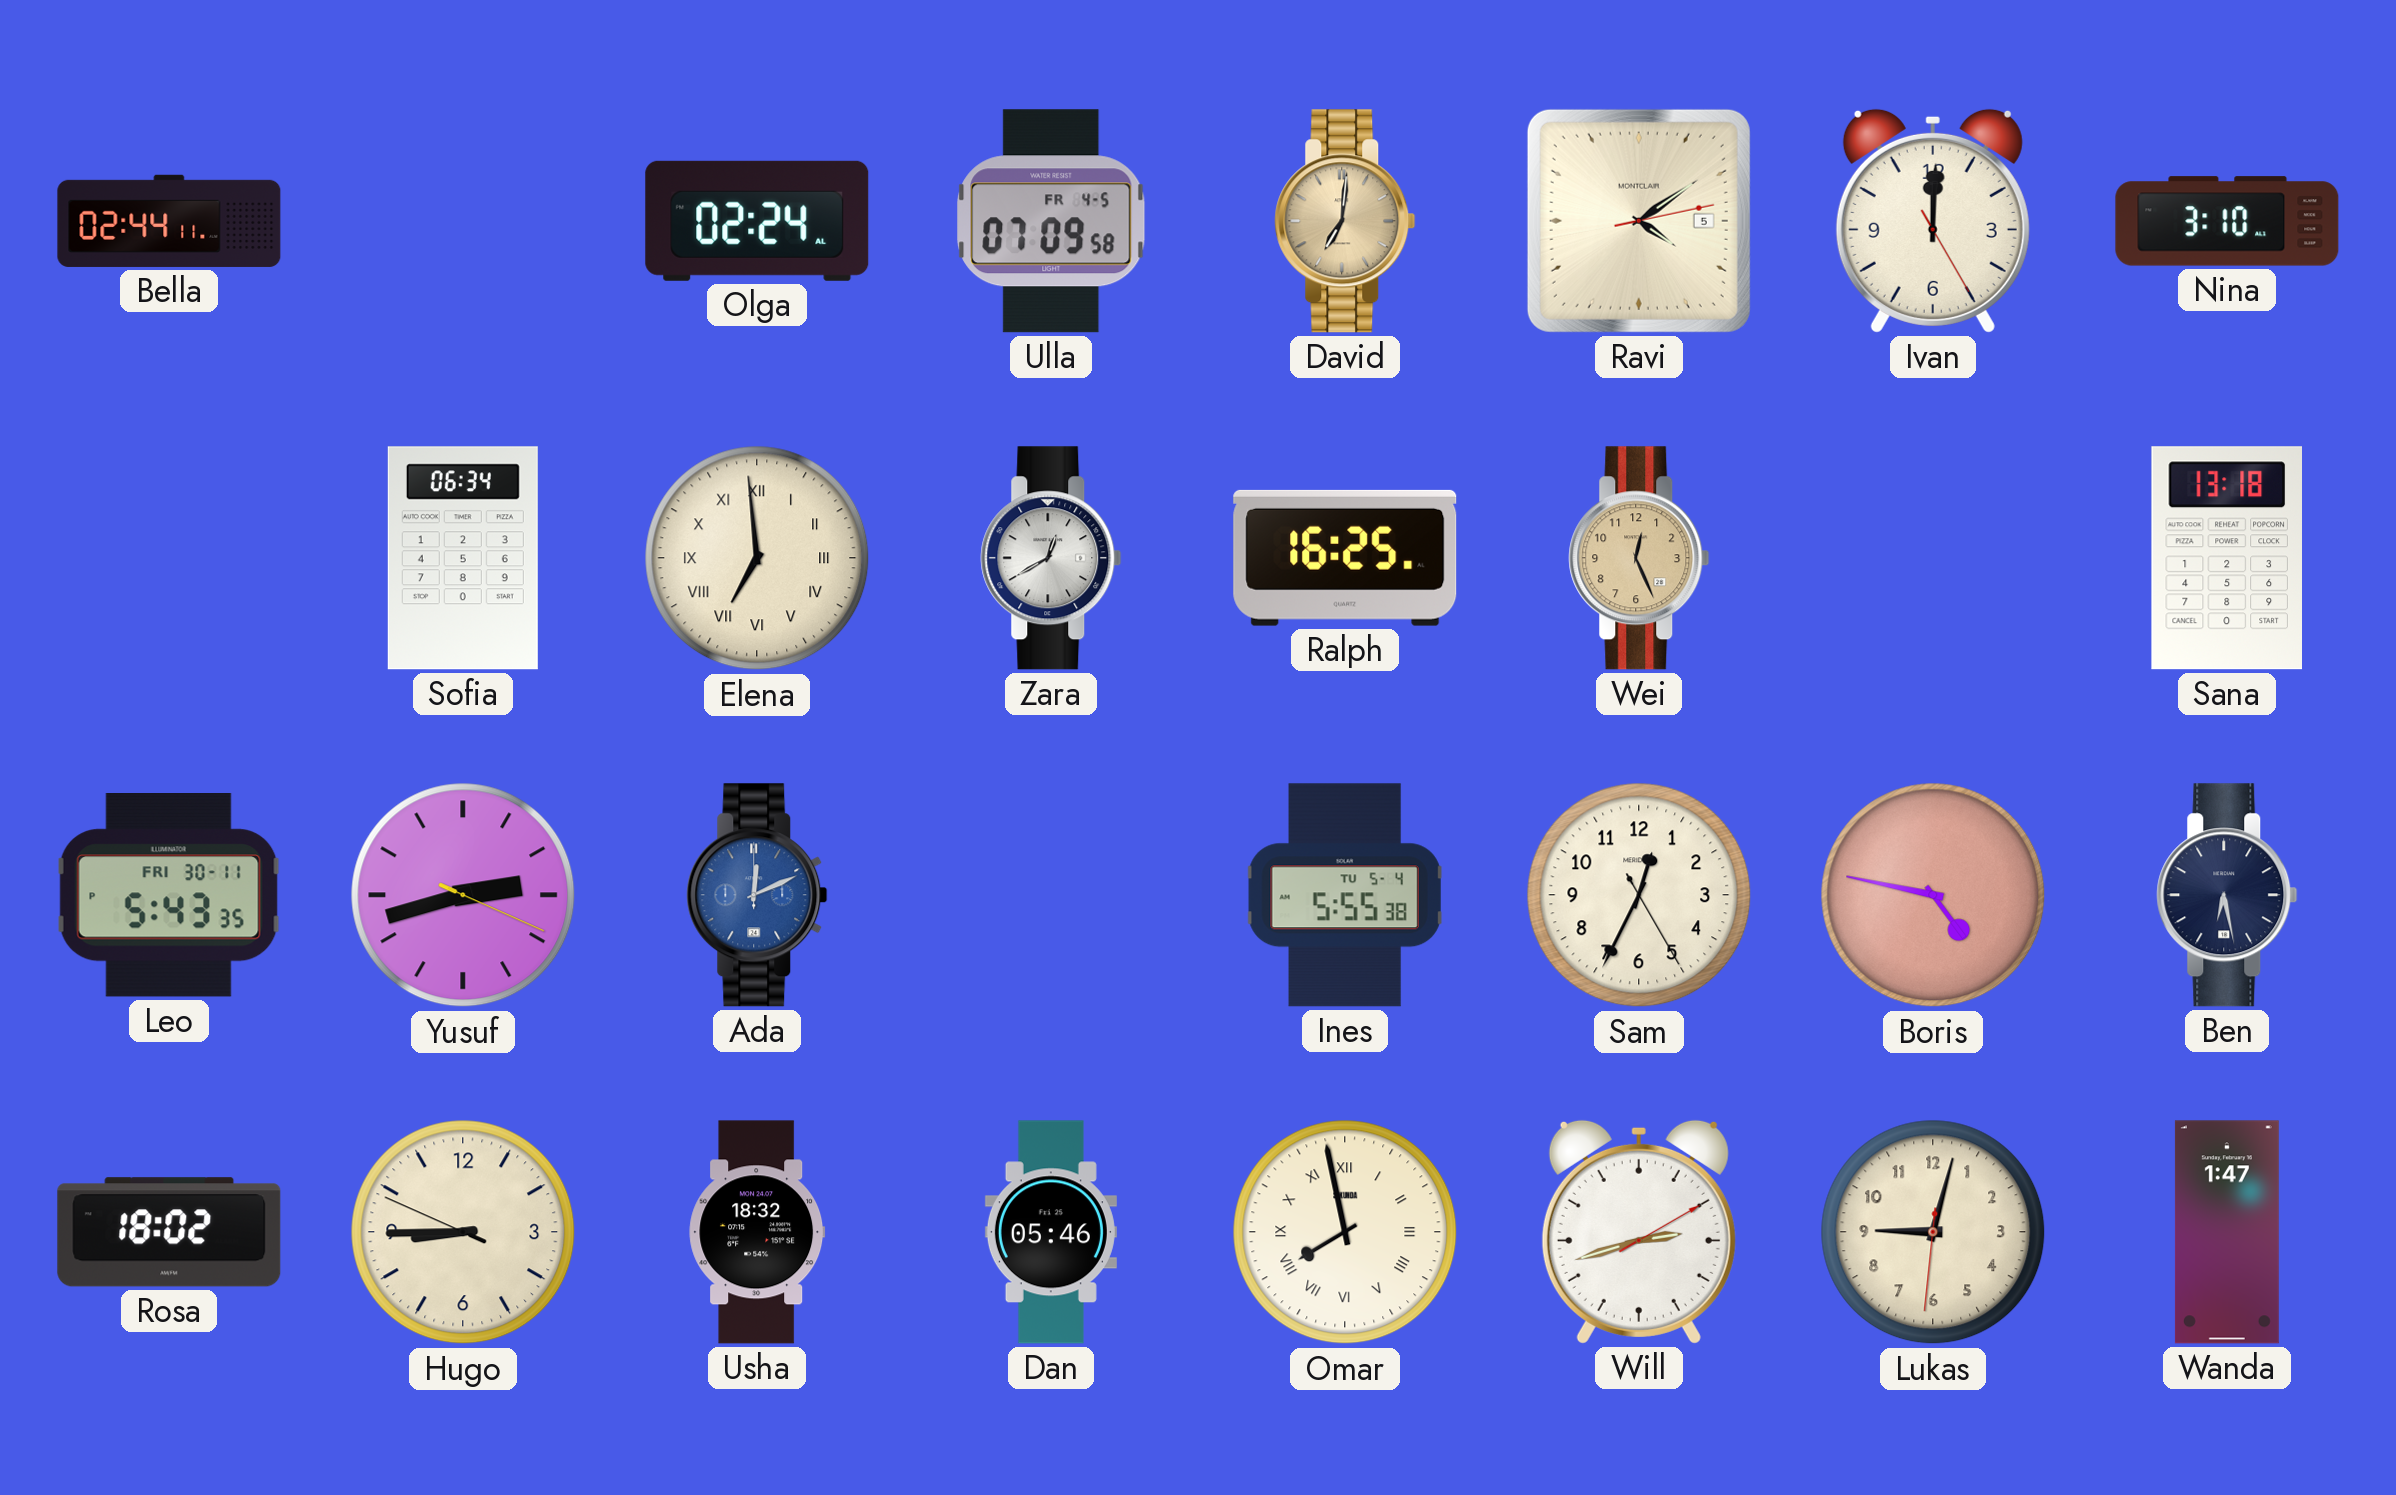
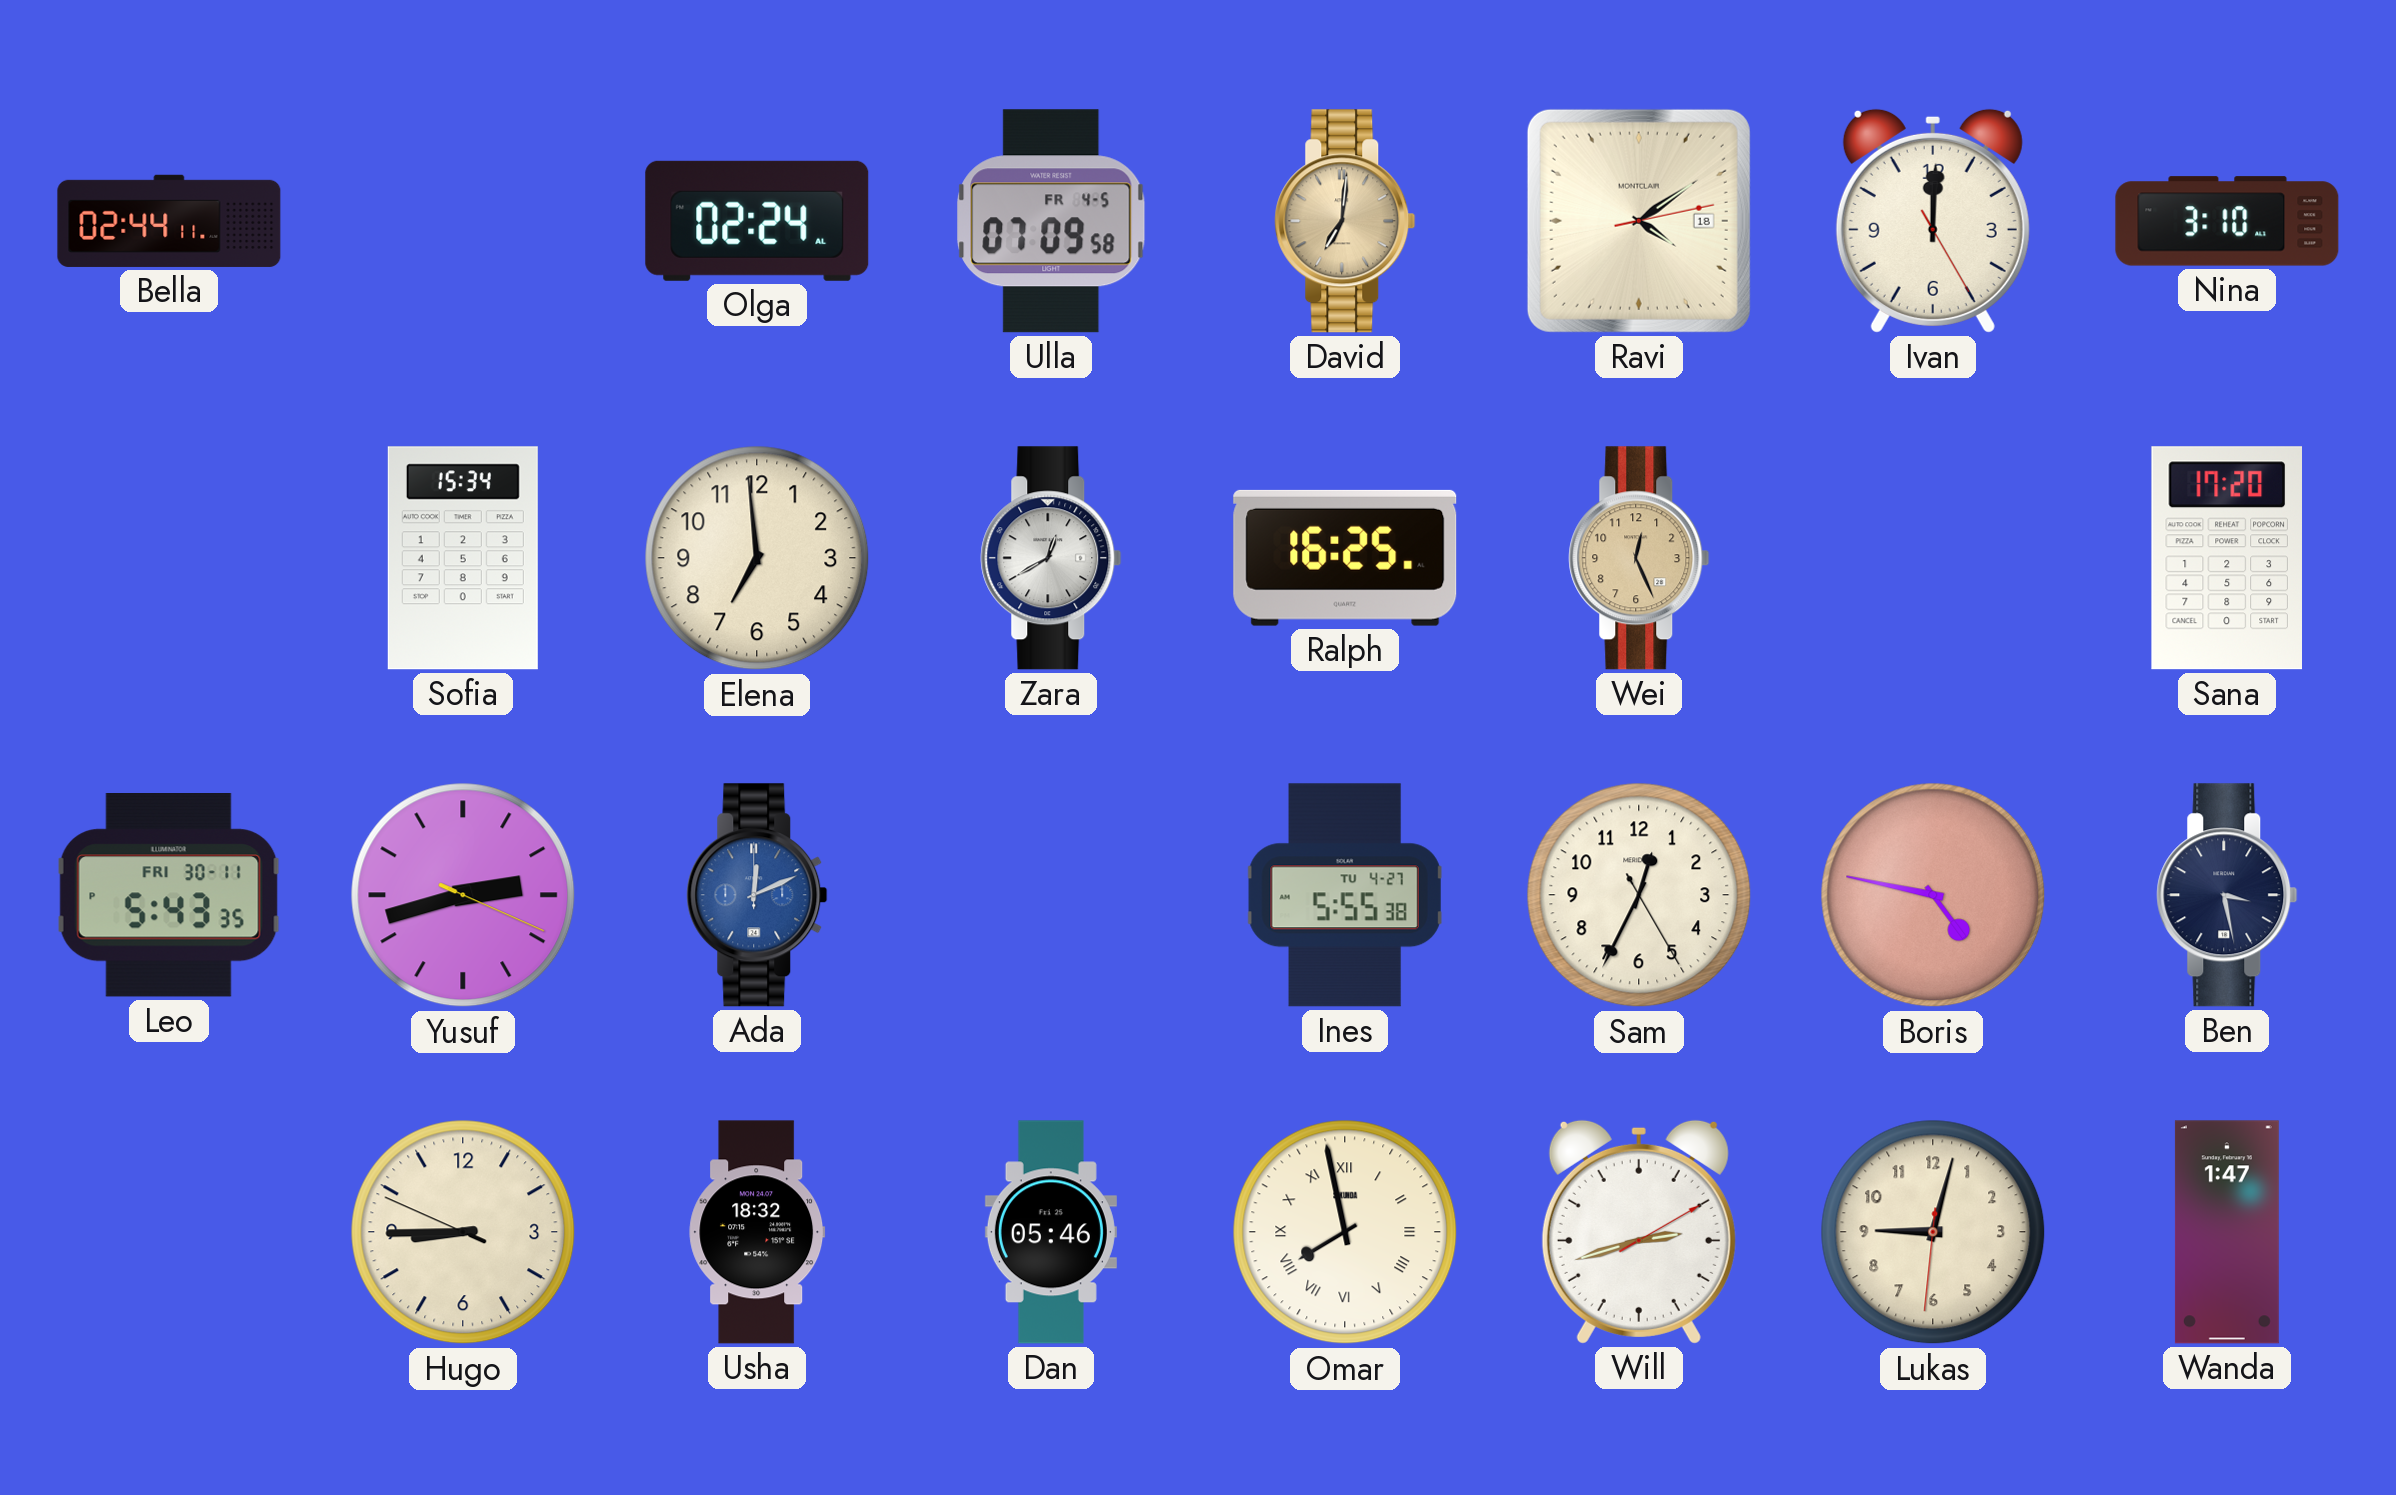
Ravi date: 5 -> 18
Sofia: 06:34 -> 15:34
Elena numerals: Roman -> Arabic
Sana: 13:18 -> 17:20
Ines date: TU 5-4 -> TU 4-27
Ben: 6:28 -> 3:28
Rosa: 18:02 -> none
